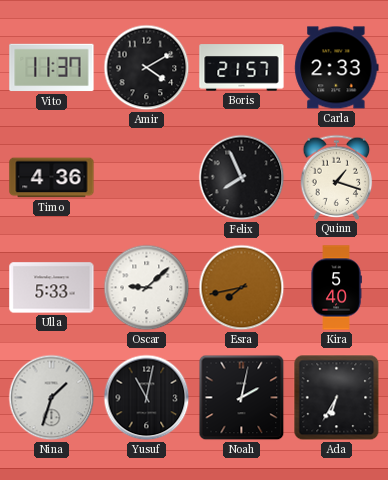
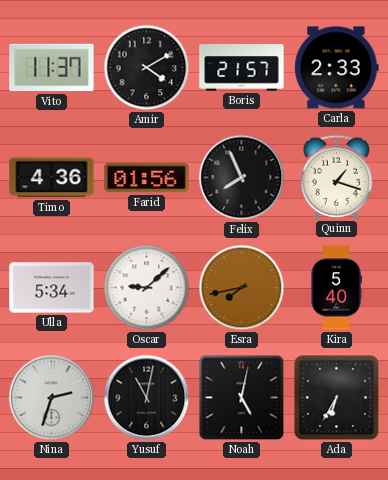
Farid: none -> 01:56
Ulla: 5:33 -> 5:34
Nina: 1:33 -> 2:33
Noah: 2:02 -> 5:02
